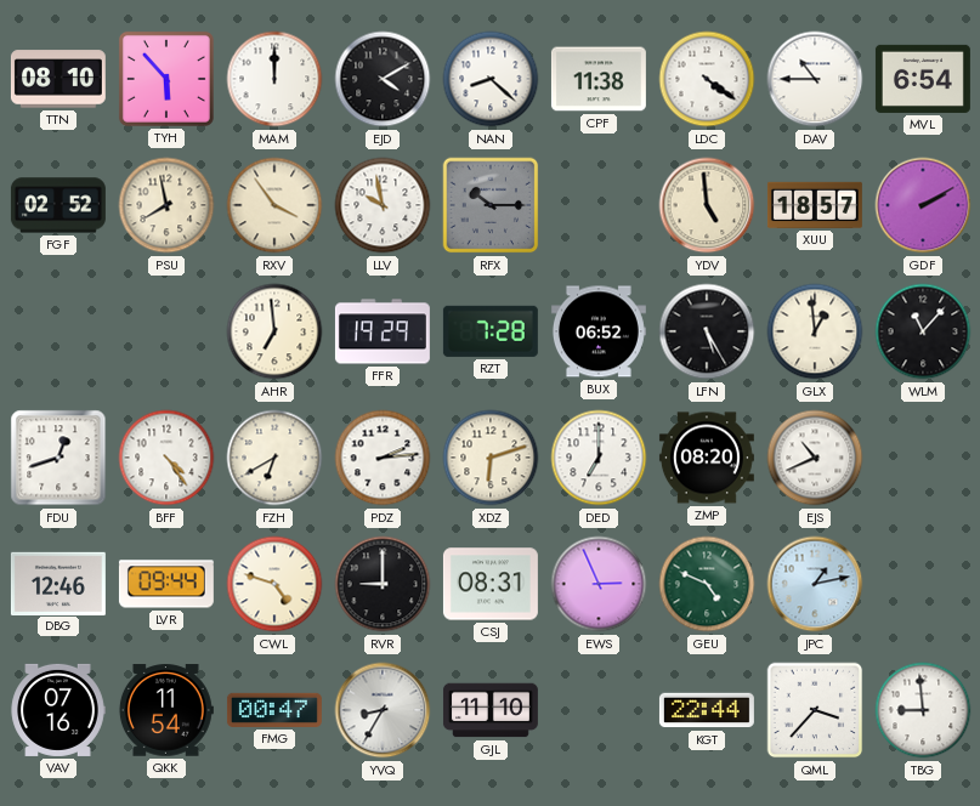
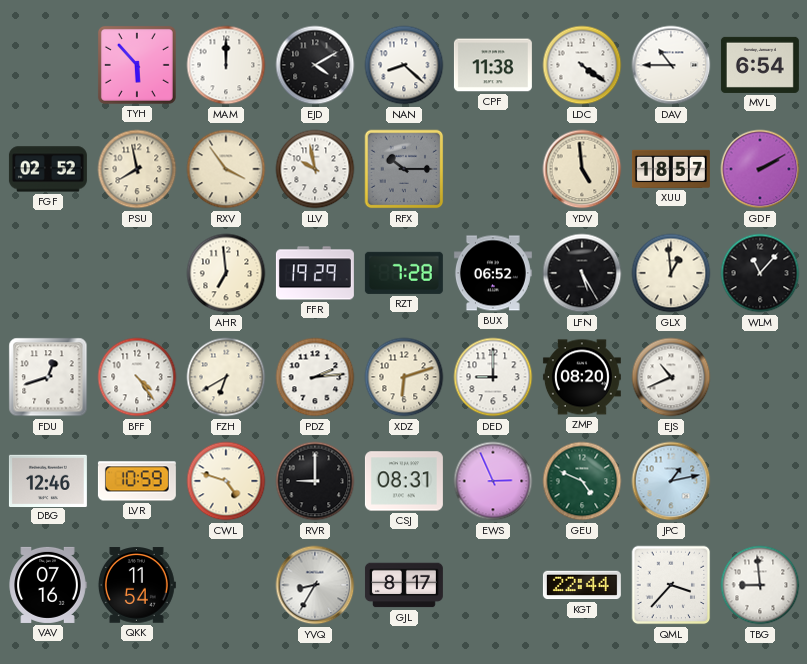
TTN: 08:10 -> none
DED: 7:00 -> 9:00
LVR: 09:44 -> 10:59
FMG: 00:47 -> none
GJL: 11:10 -> 8:17
